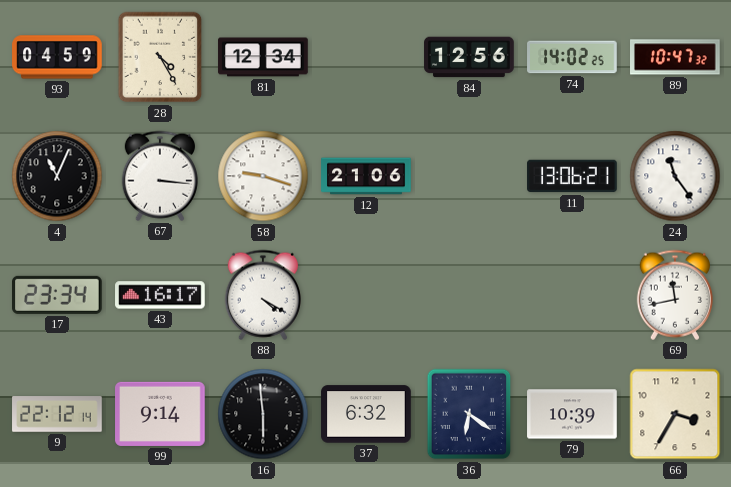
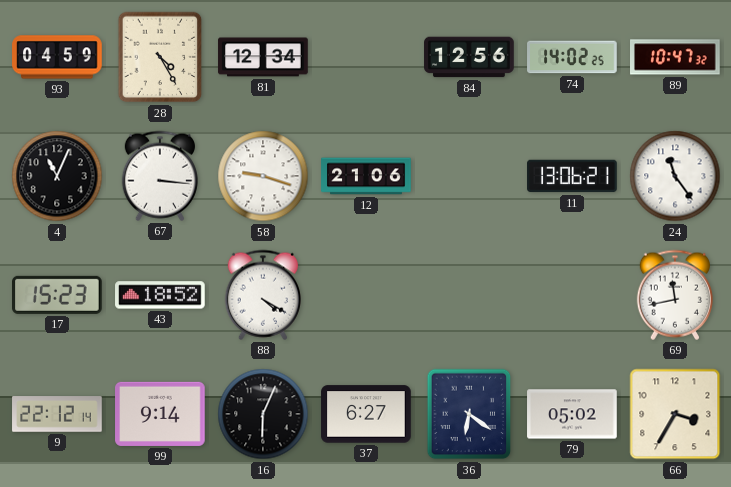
17: 23:34 -> 15:23
43: 16:17 -> 18:52
16: 5:59 -> 6:04
37: 6:32 -> 6:27
79: 10:39 -> 05:02
